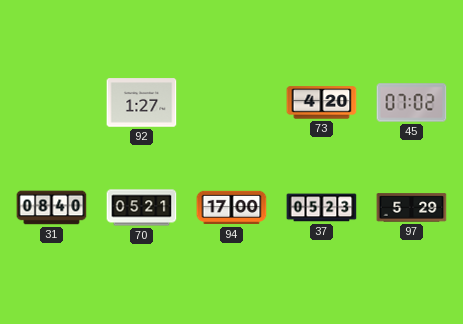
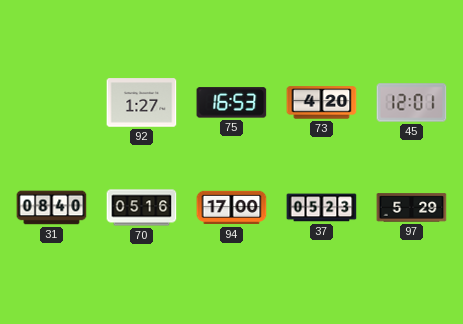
75: none -> 16:53
45: 07:02 -> 12:01
70: 05:21 -> 05:16
